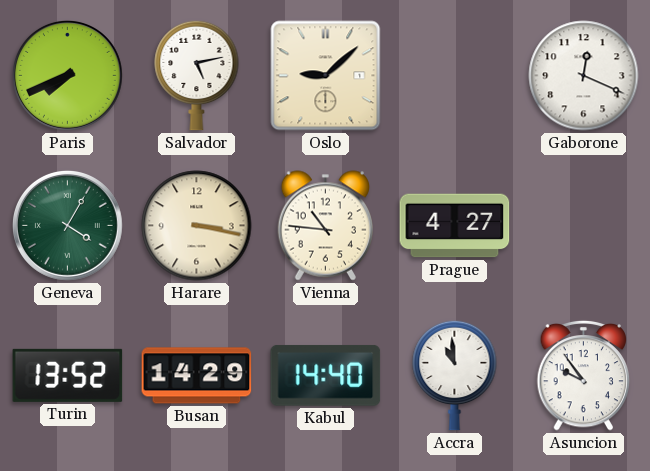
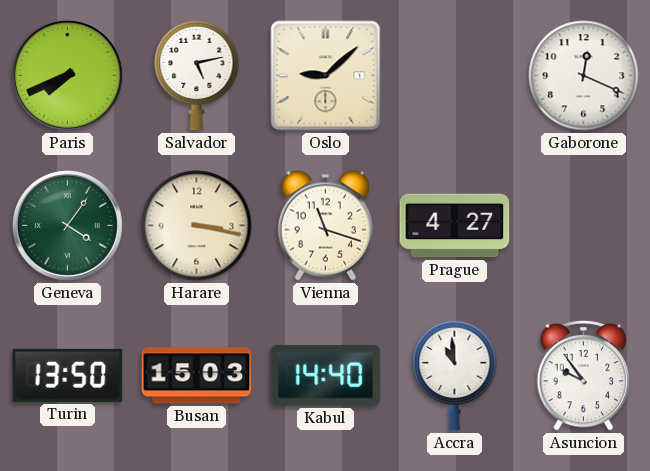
Geneva: 4:05 -> 4:06
Vienna: 10:46 -> 11:18
Turin: 13:52 -> 13:50
Busan: 14:29 -> 15:03
